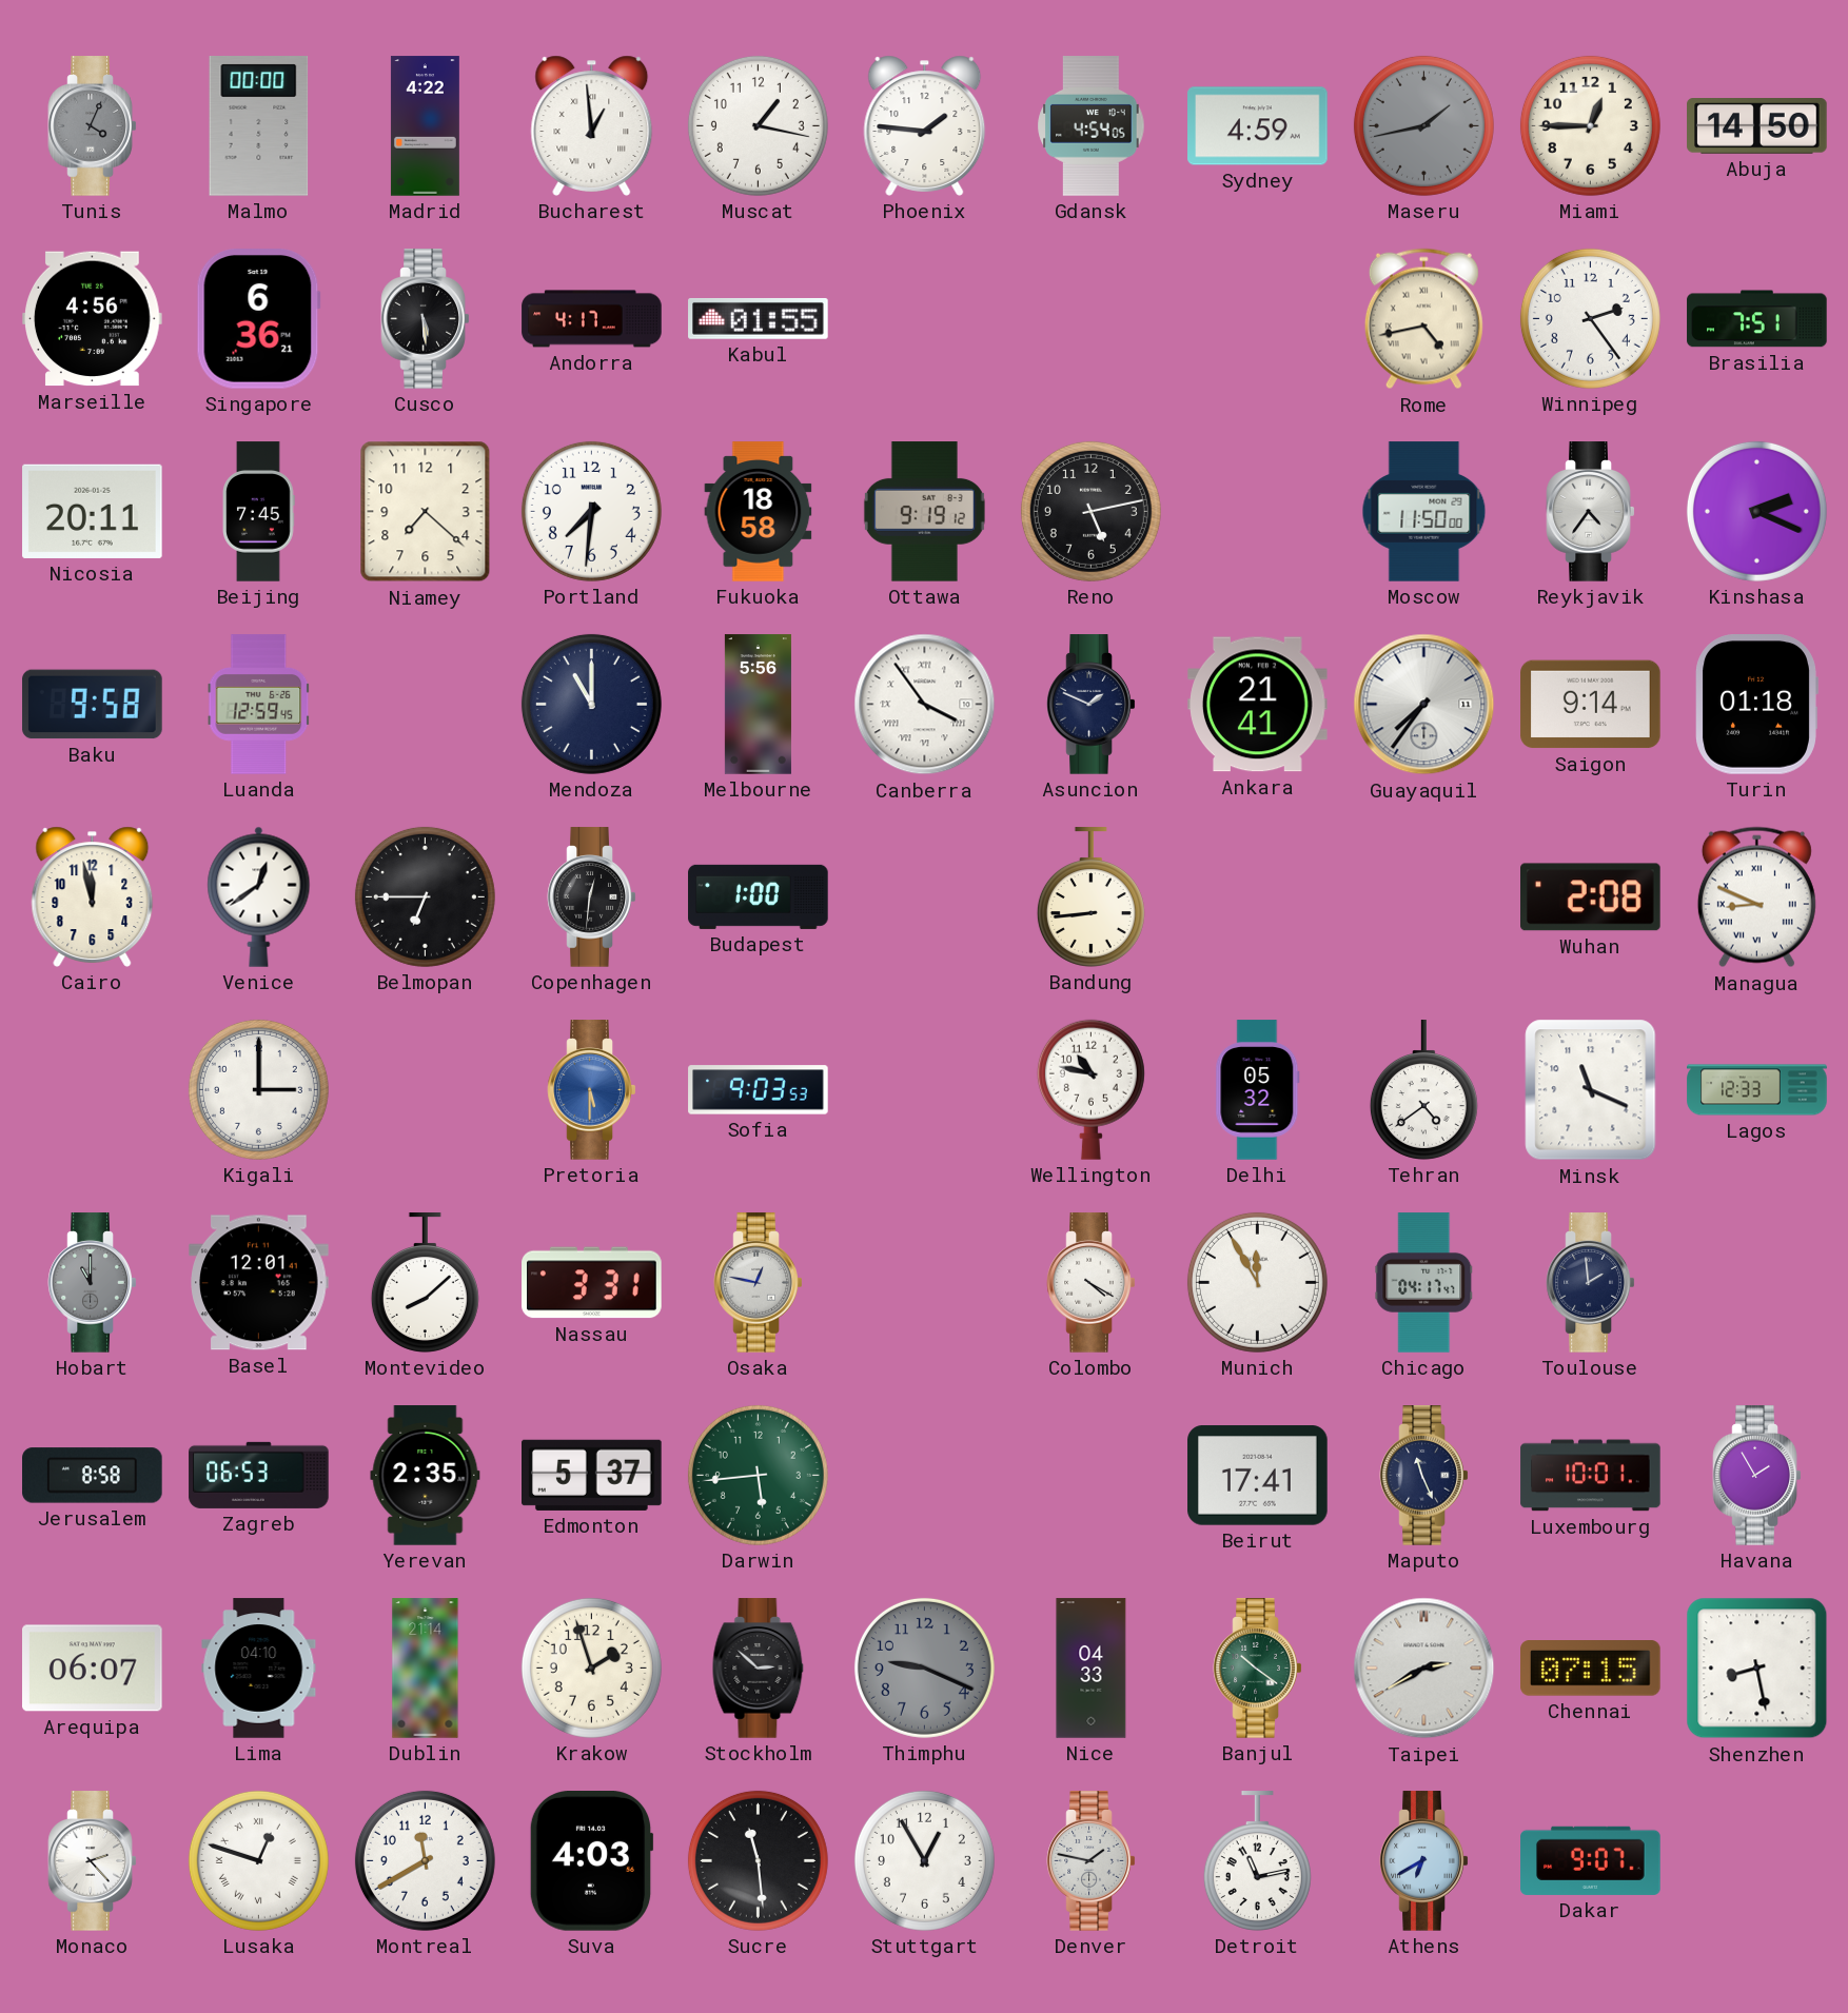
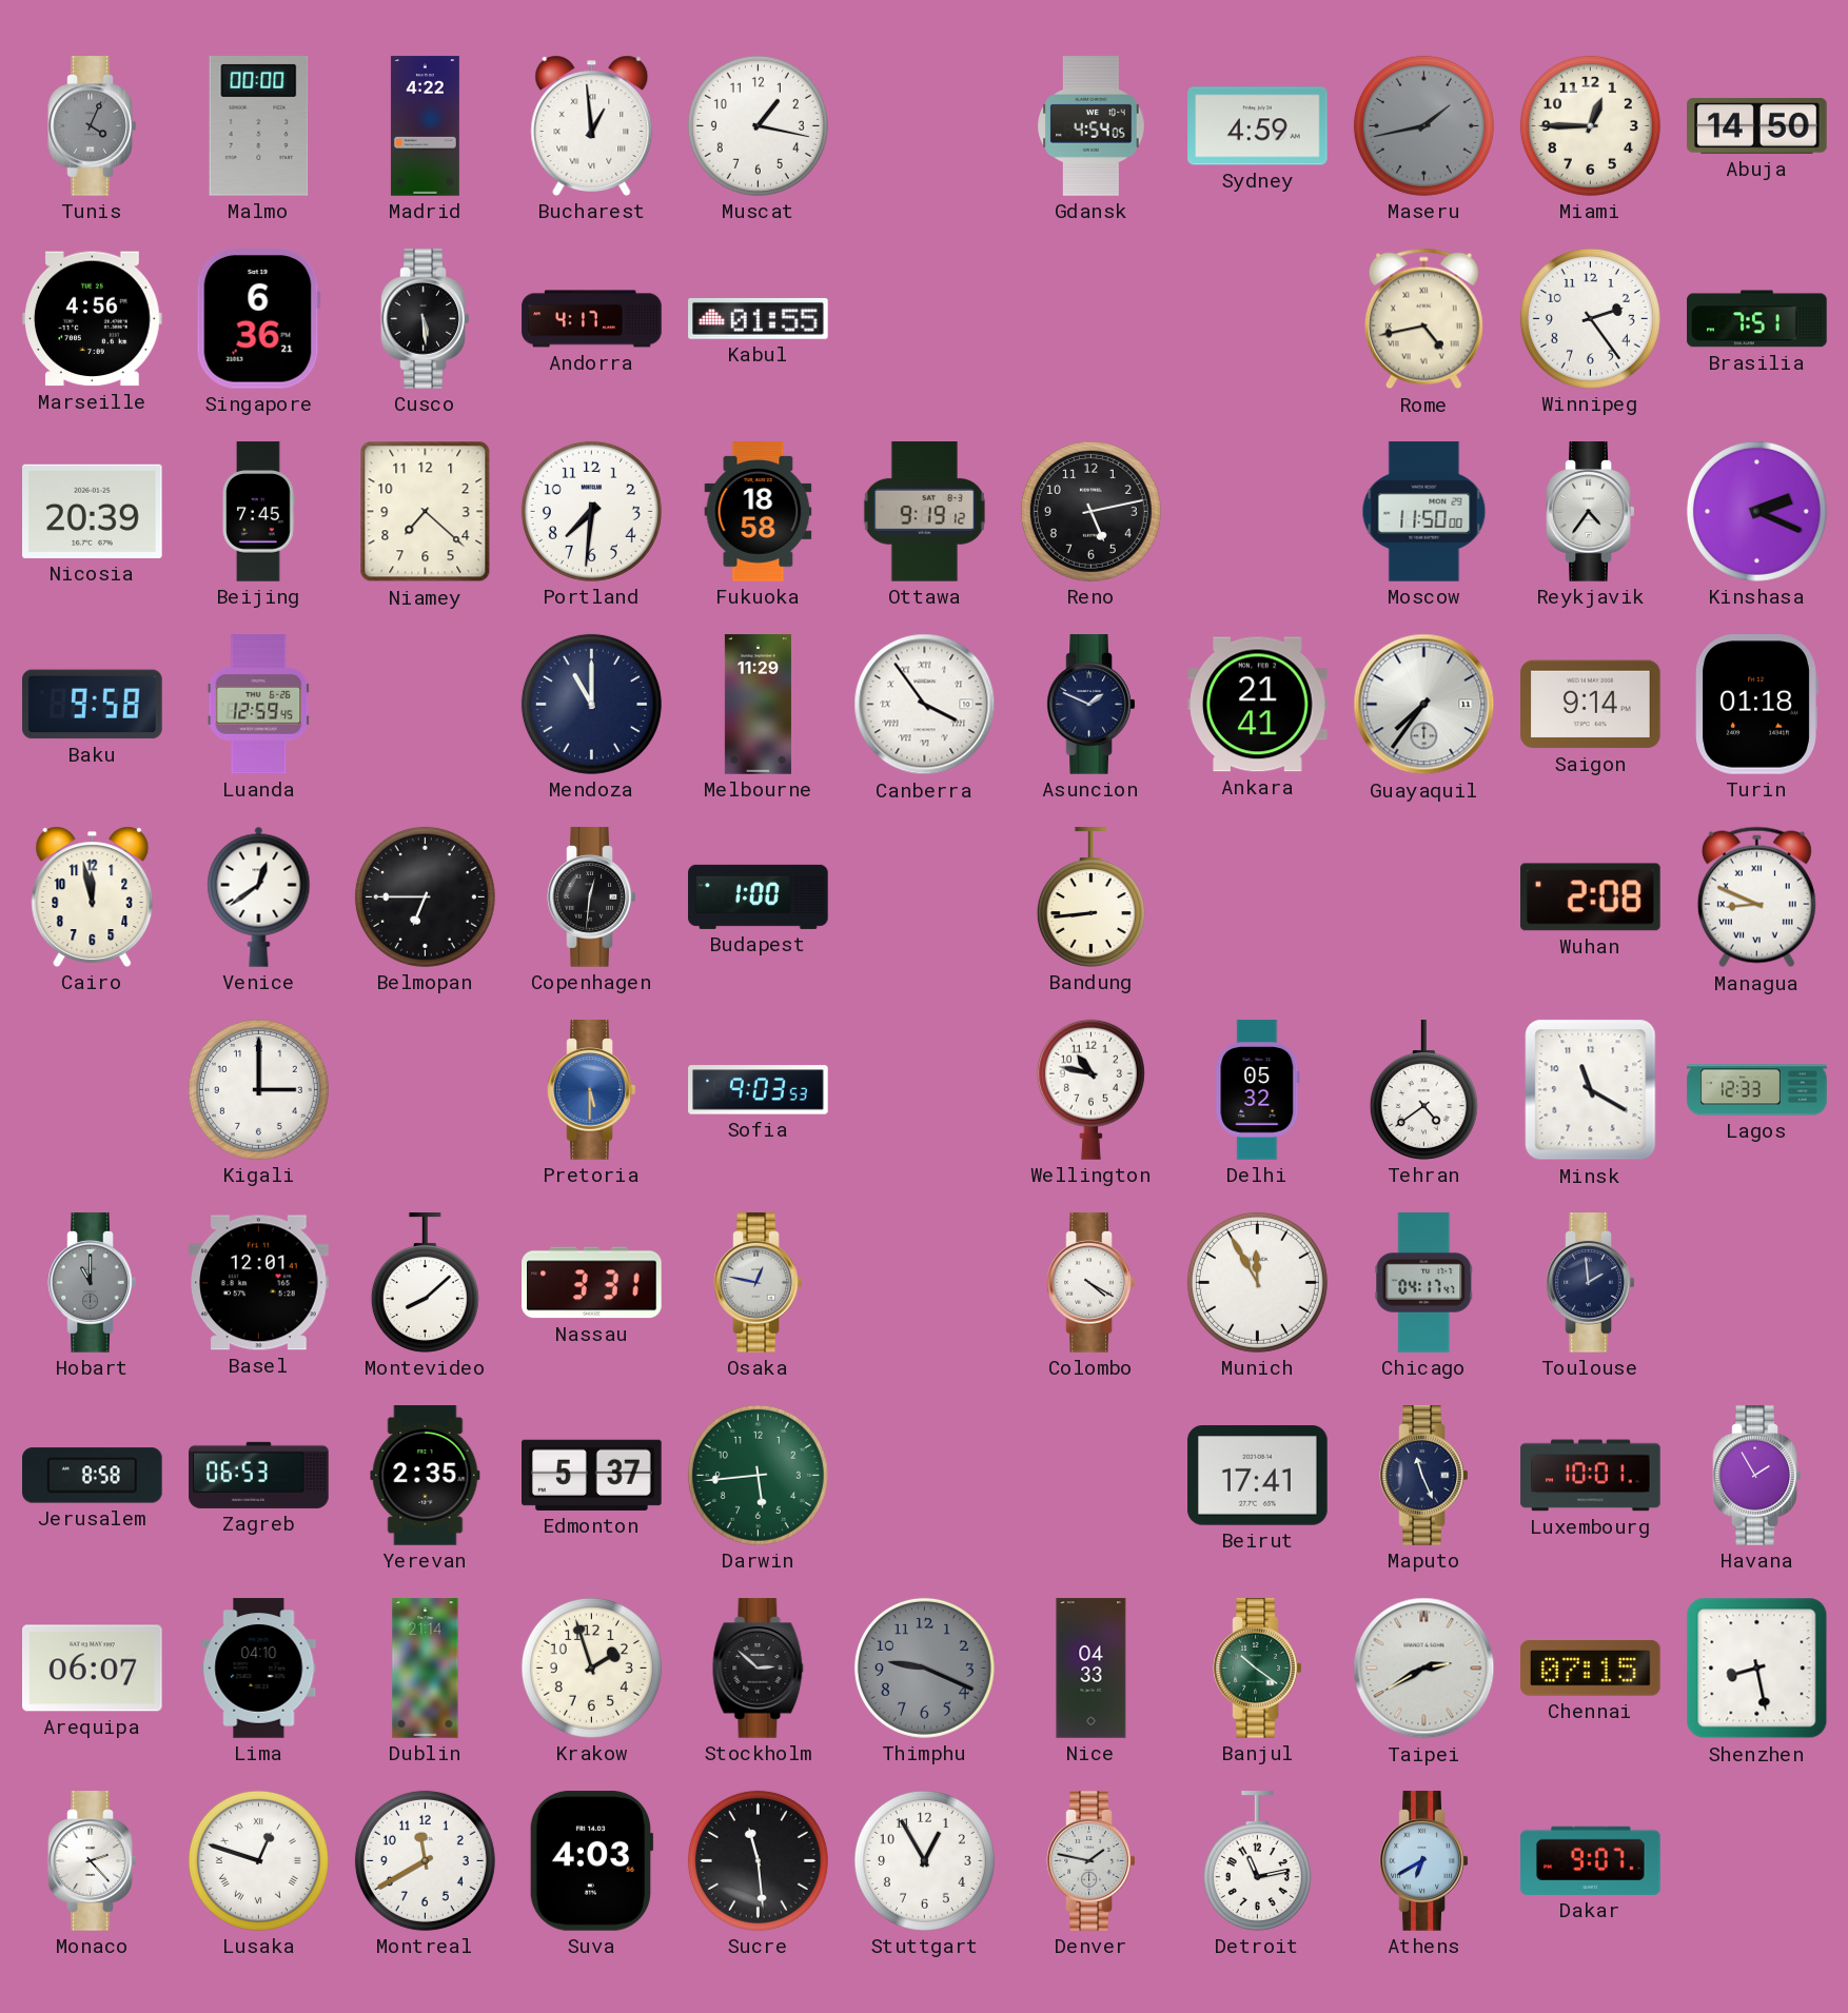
Phoenix: 1:46 -> none
Nicosia: 20:11 -> 20:39
Melbourne: 5:56 -> 11:29
Minsk: 11:19 -> 11:20
